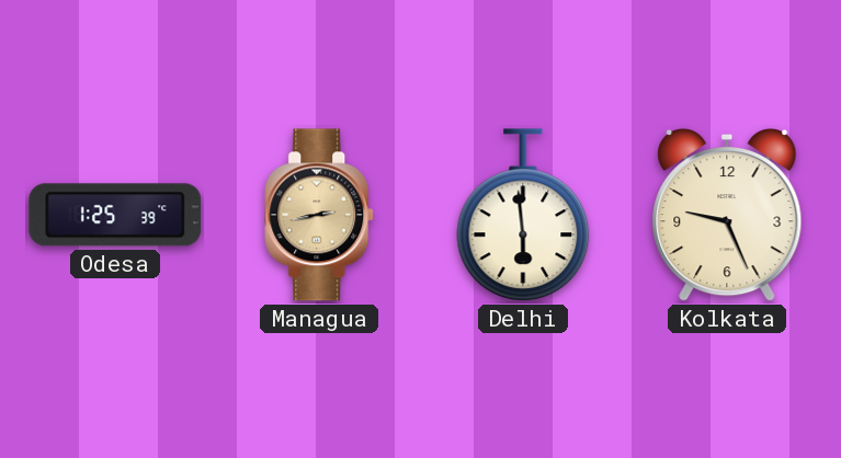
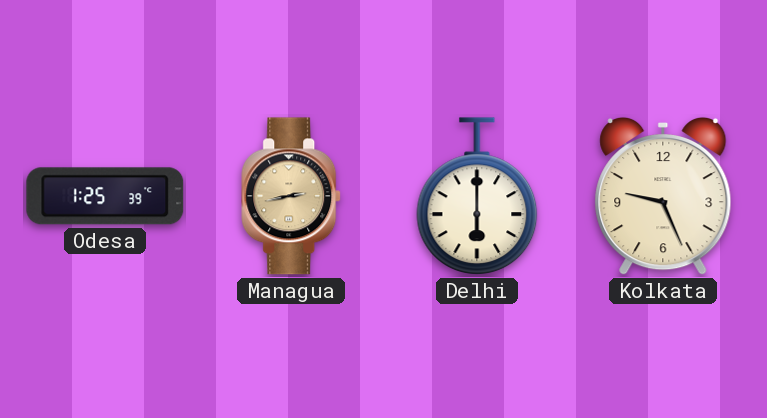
Delhi: 5:59 -> 6:00
